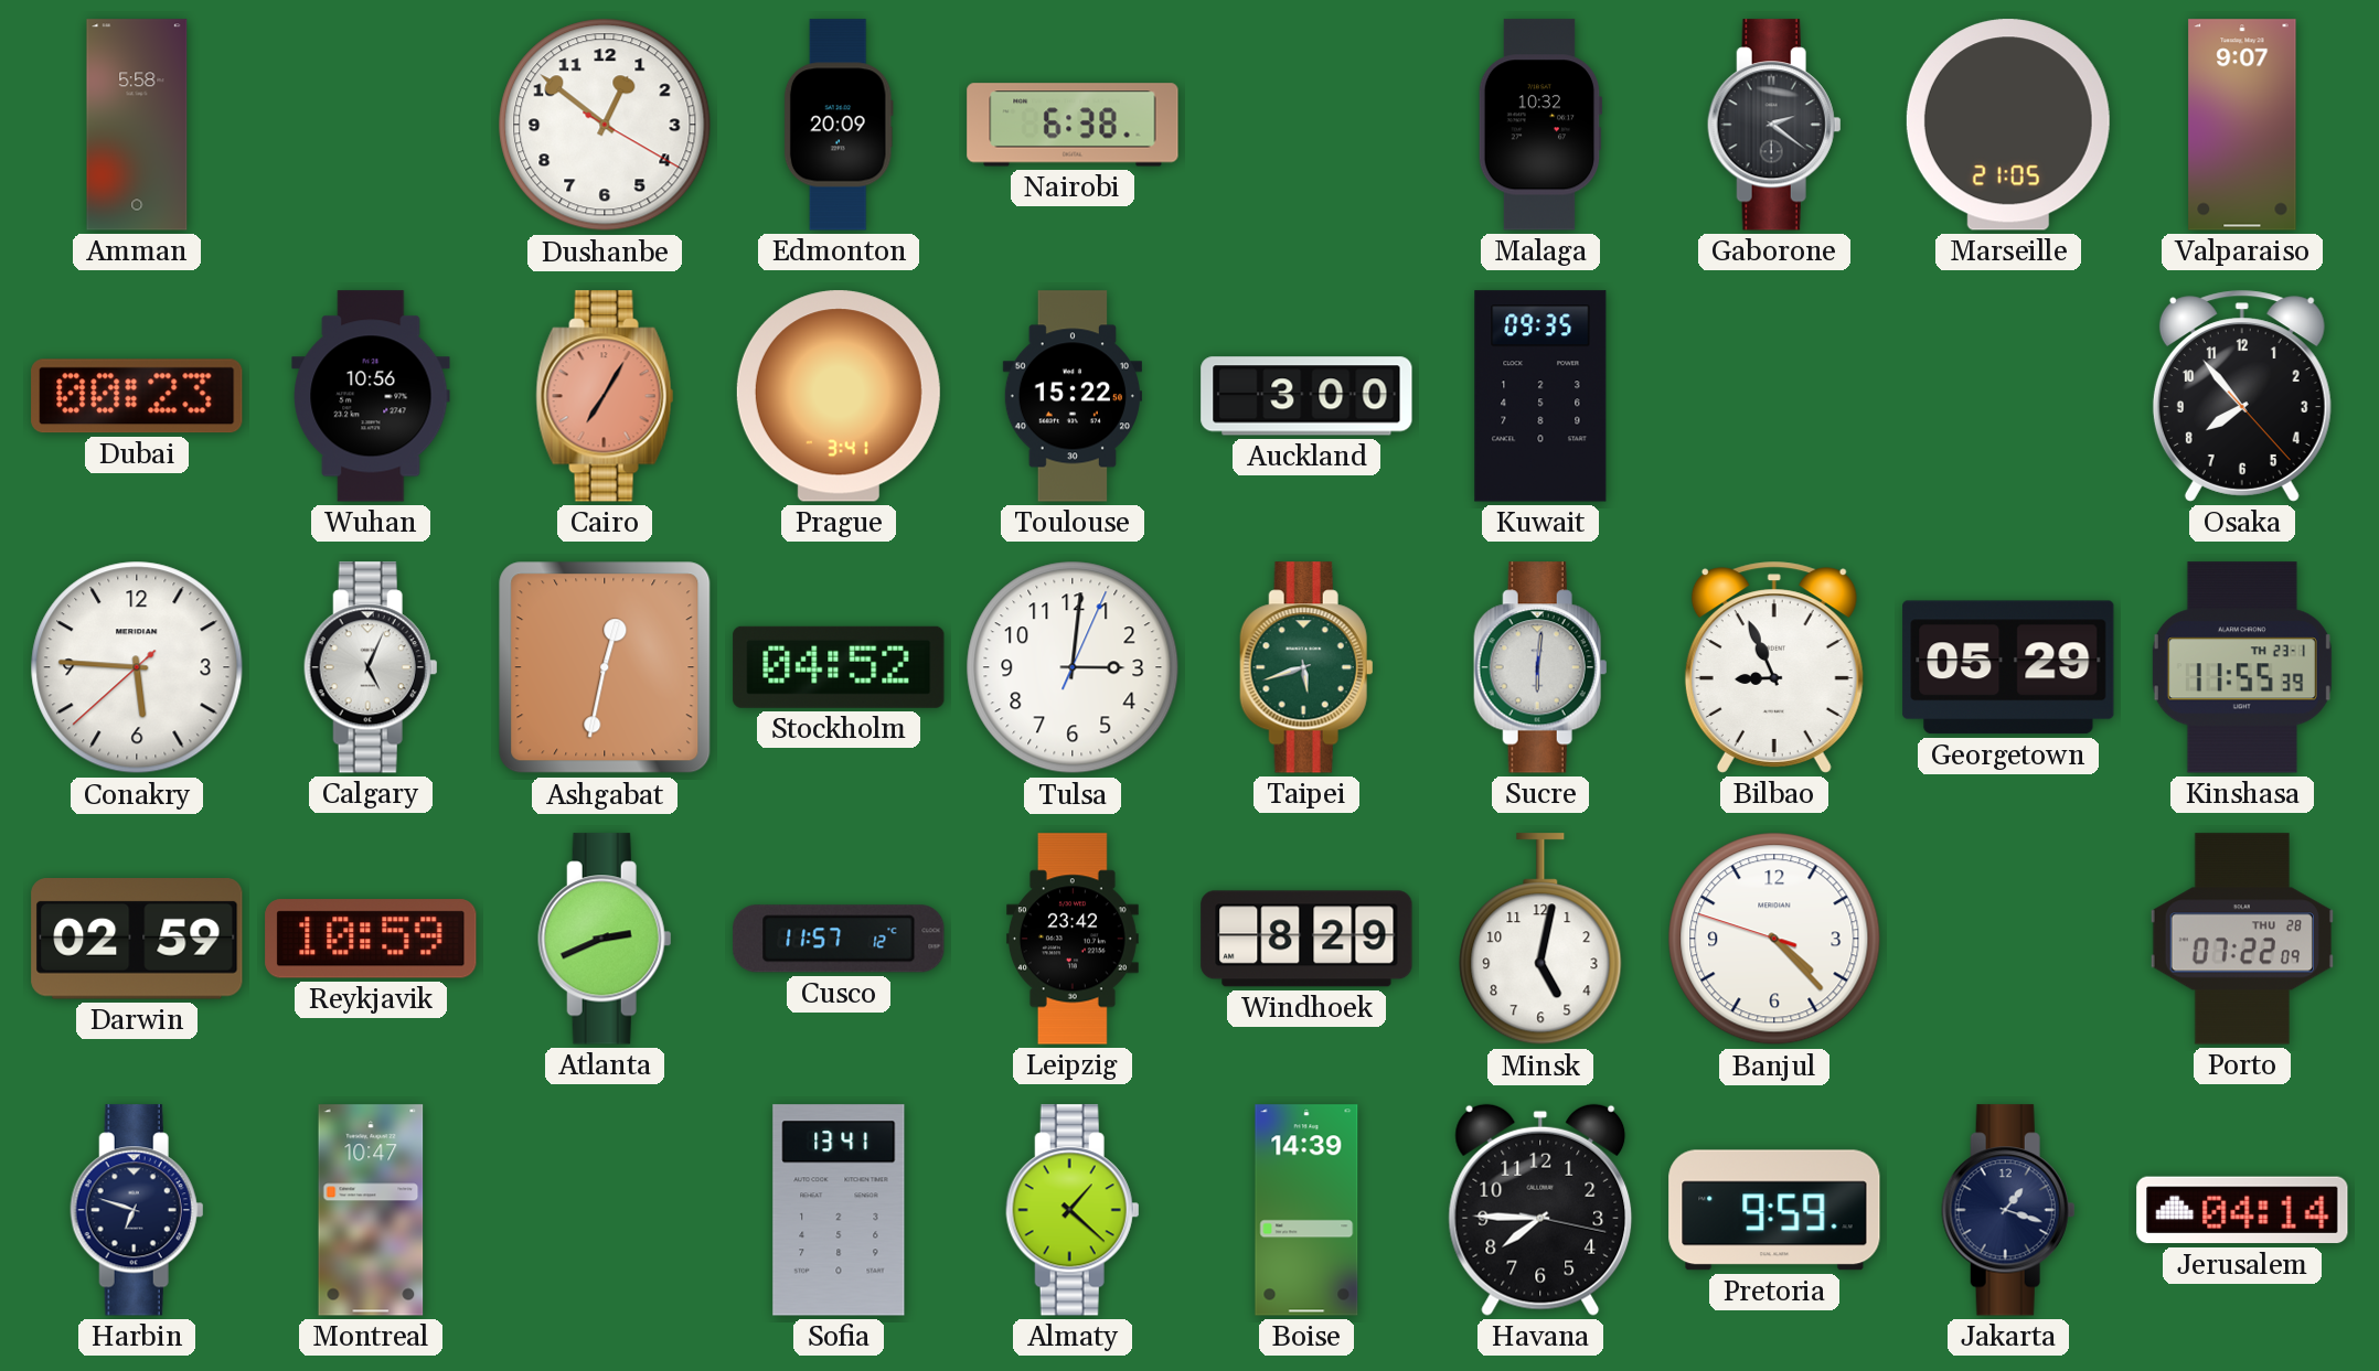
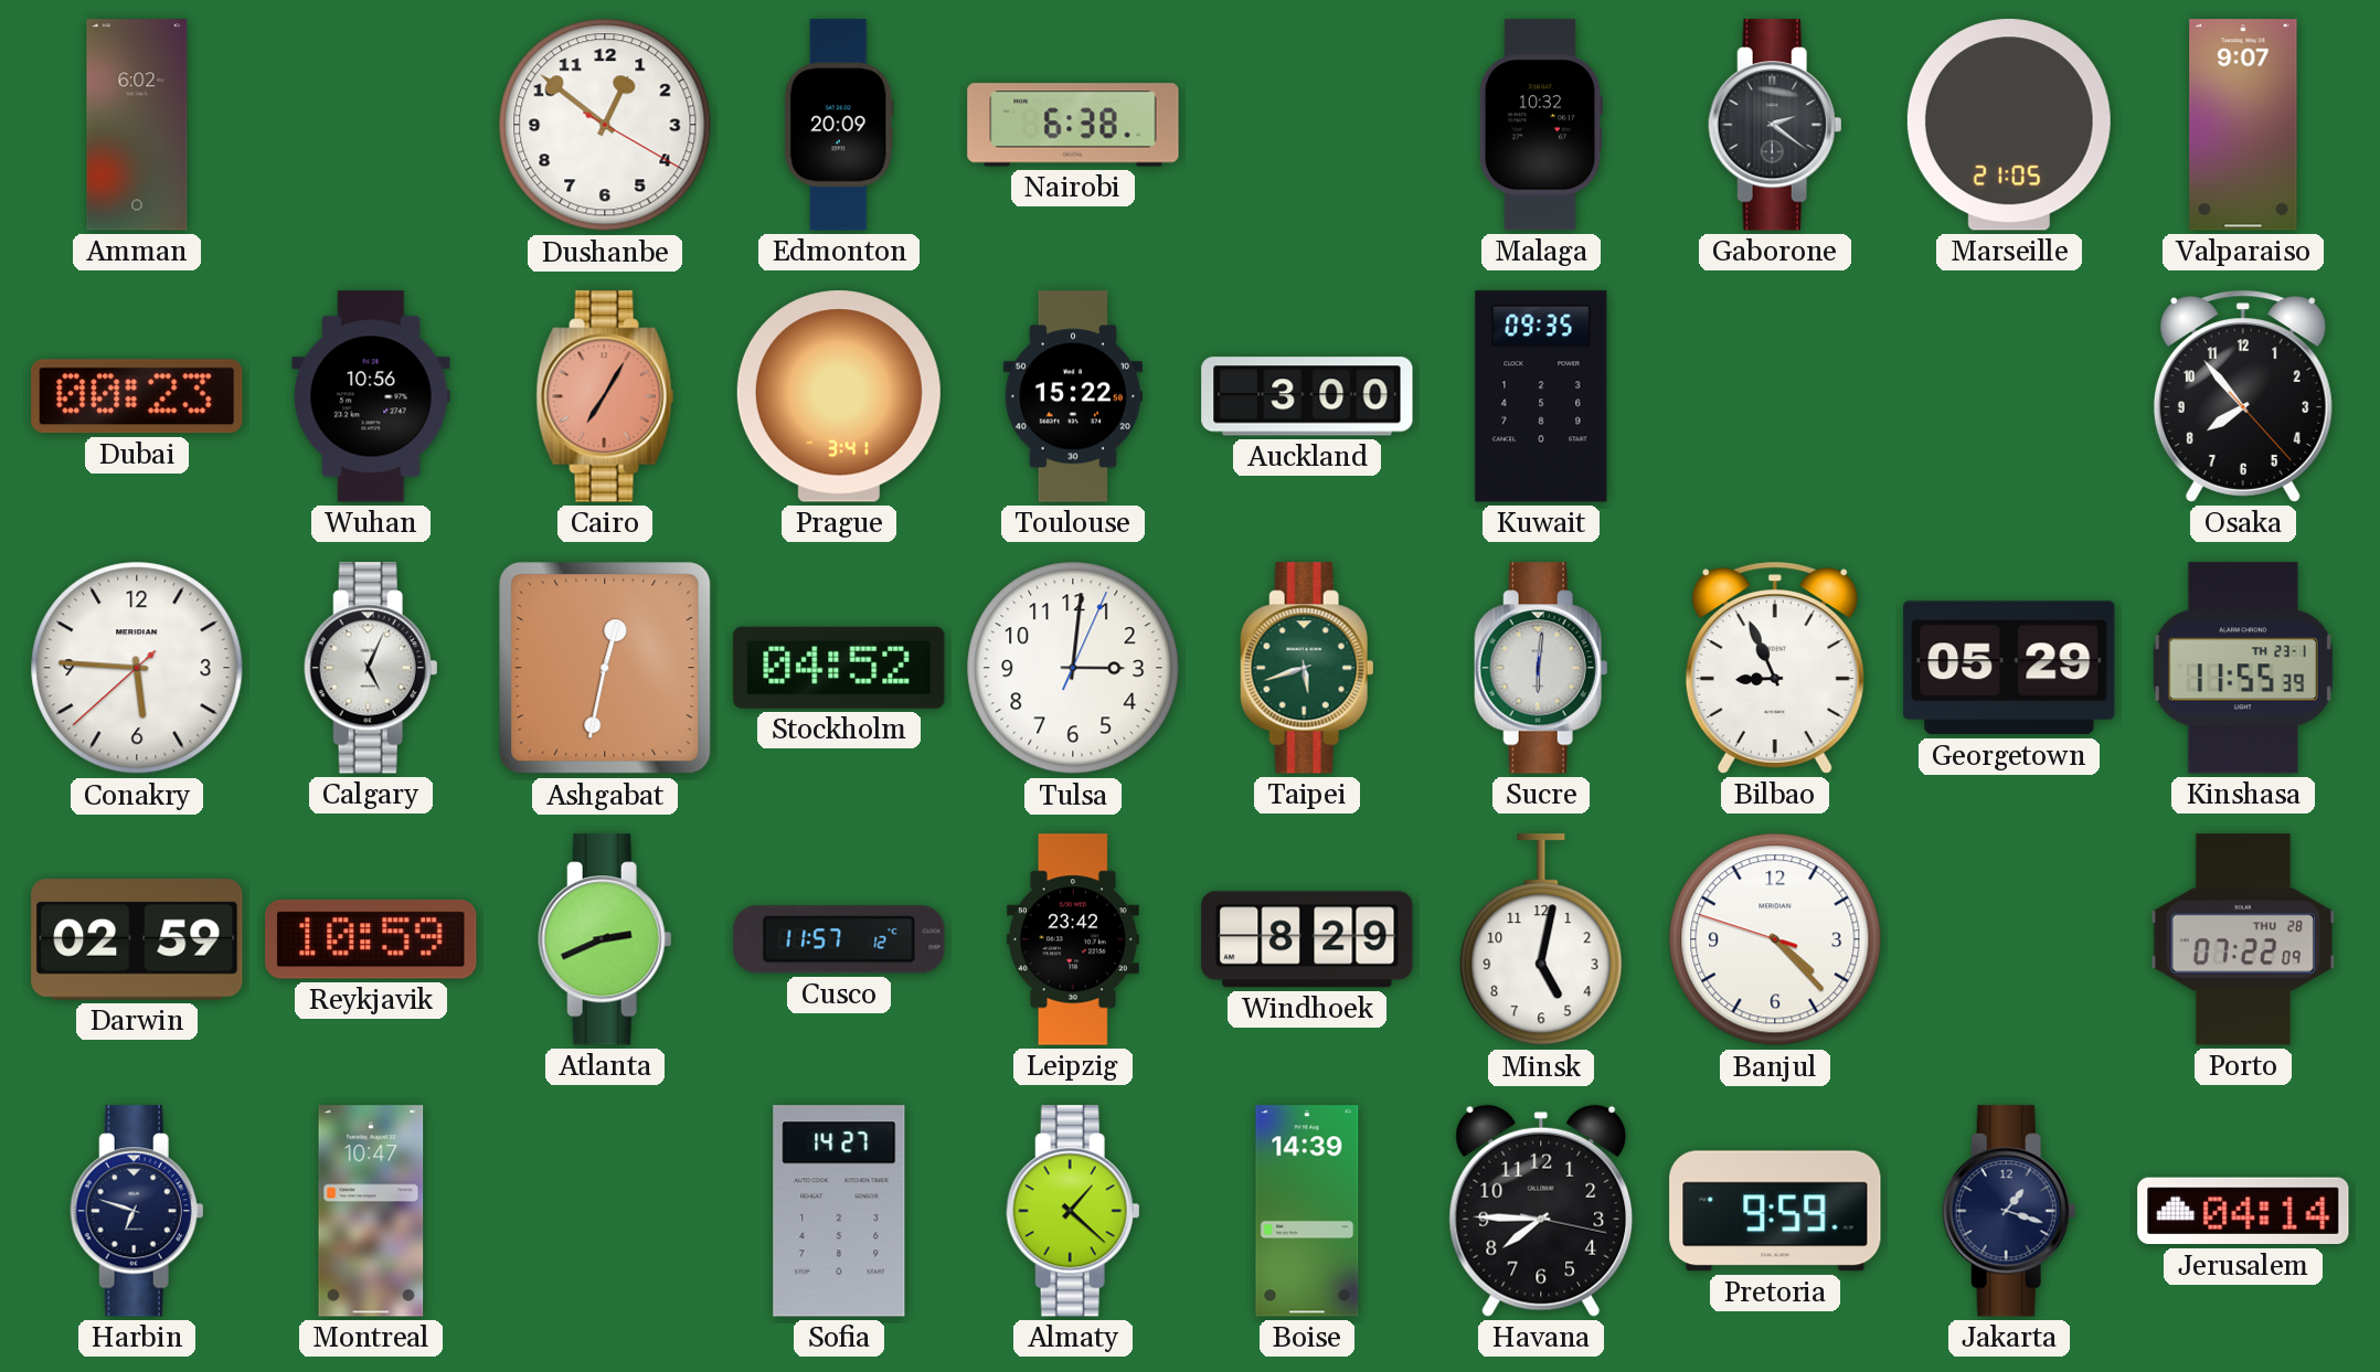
Amman: 5:58 -> 6:02
Sofia: 13:41 -> 14:27
